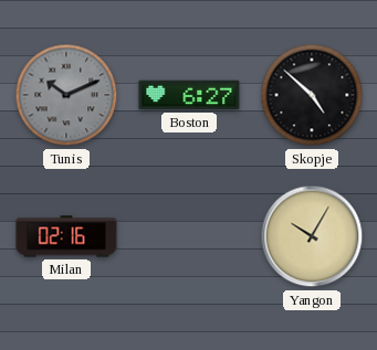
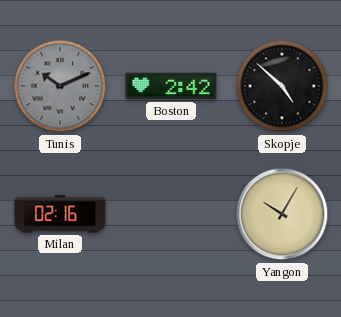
Boston: 6:27 -> 2:42
